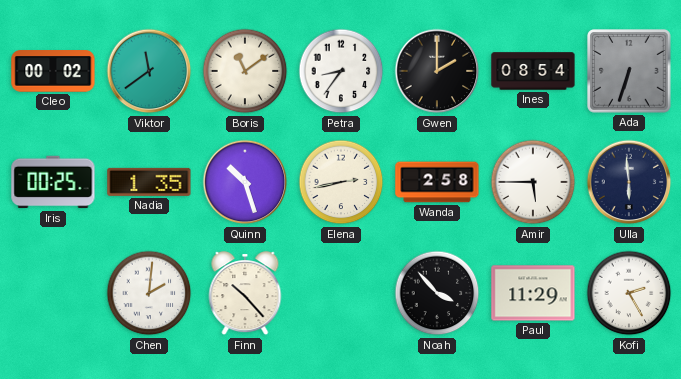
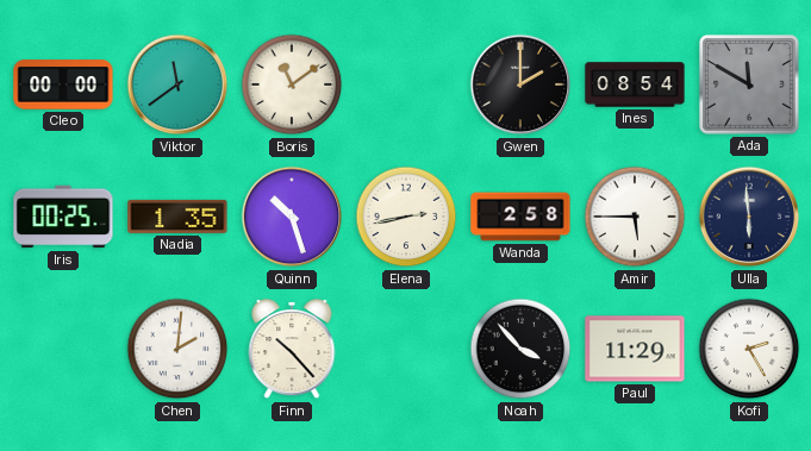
Cleo: 00:02 -> 00:00
Petra: 8:36 -> none
Ada: 6:33 -> 11:50
